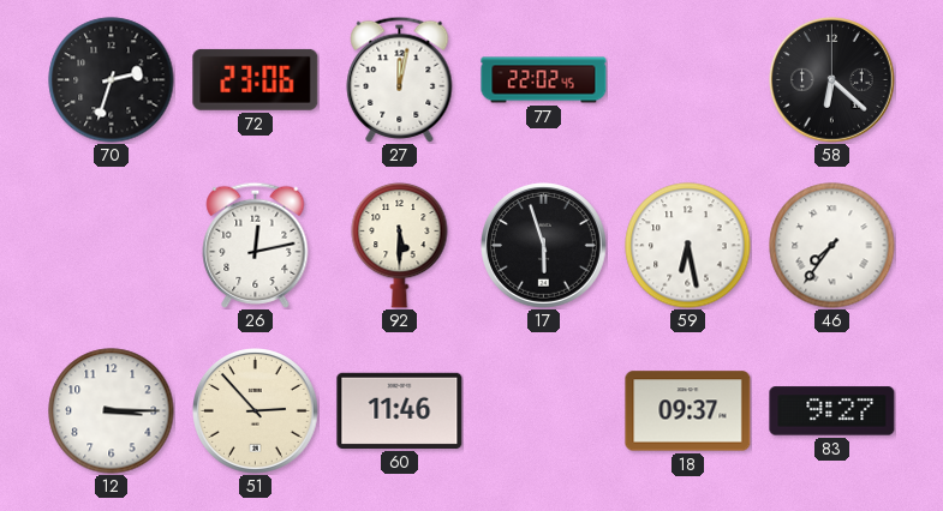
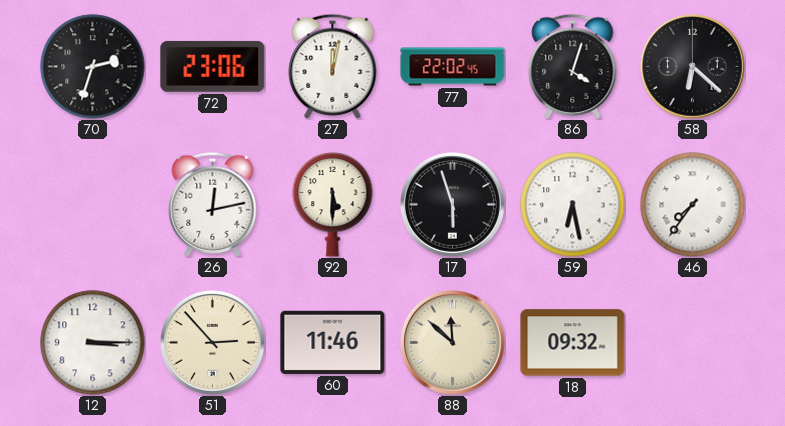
86: none -> 4:03
88: none -> 11:52
18: 09:37 -> 09:32
83: 9:27 -> none
